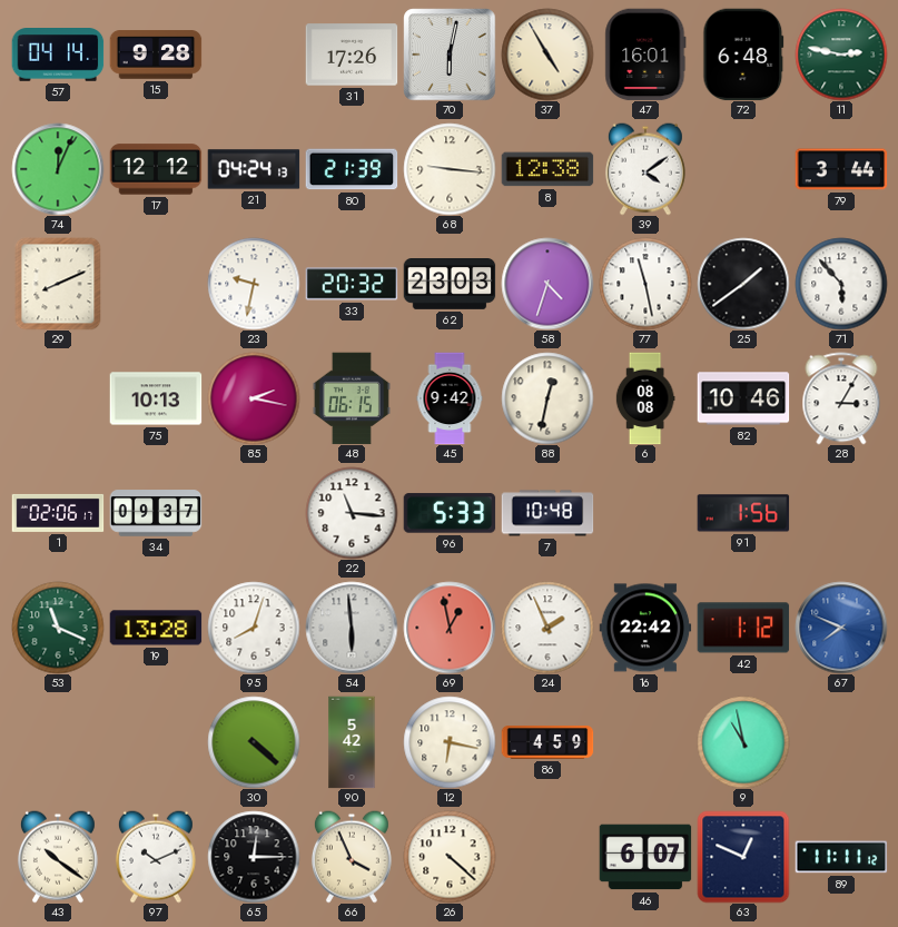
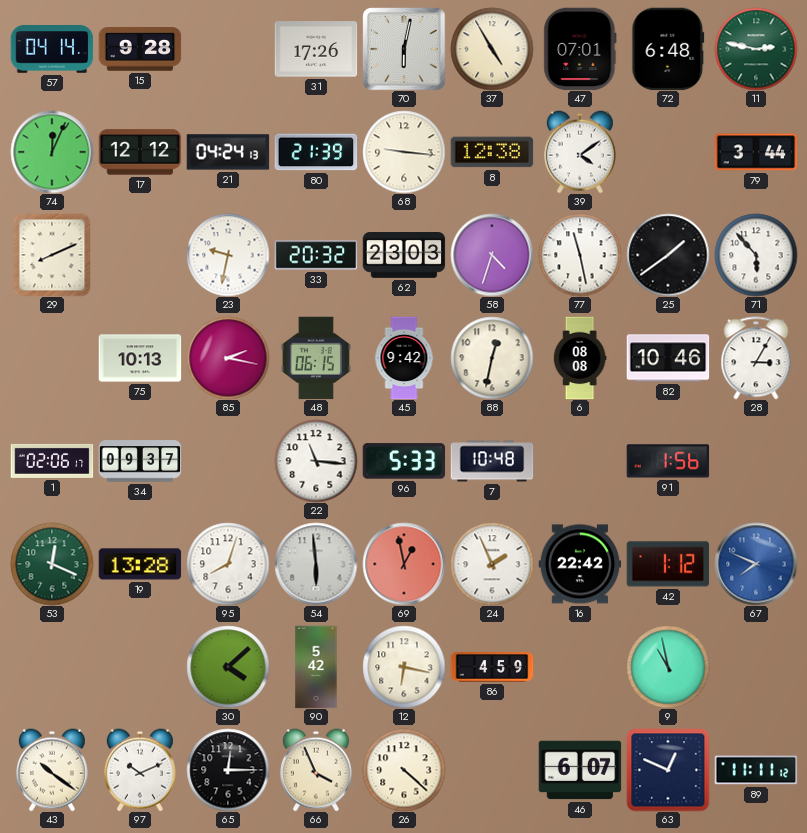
47: 16:01 -> 07:01
53: 11:19 -> 12:19
30: 4:22 -> 4:08
